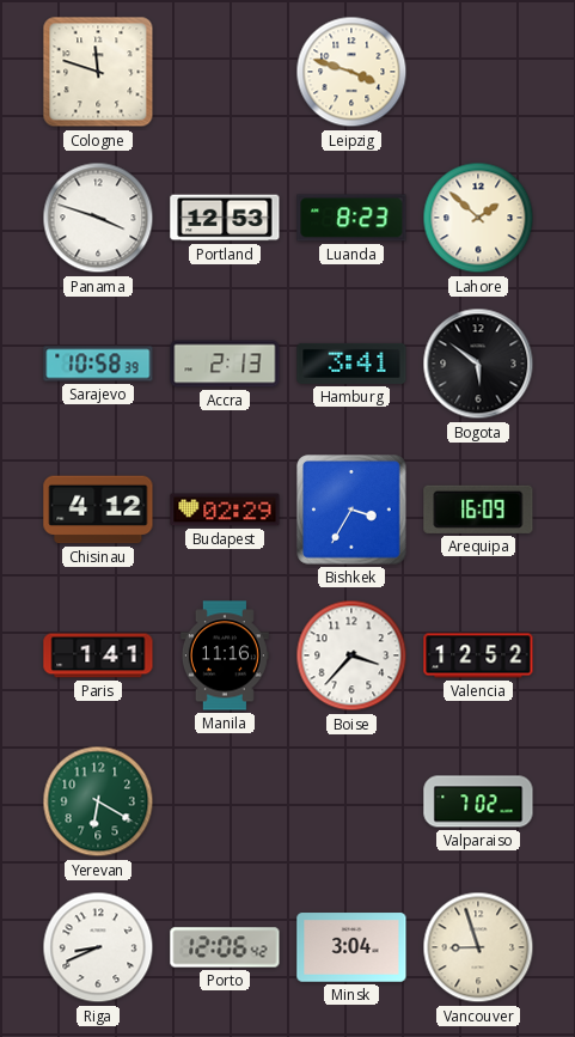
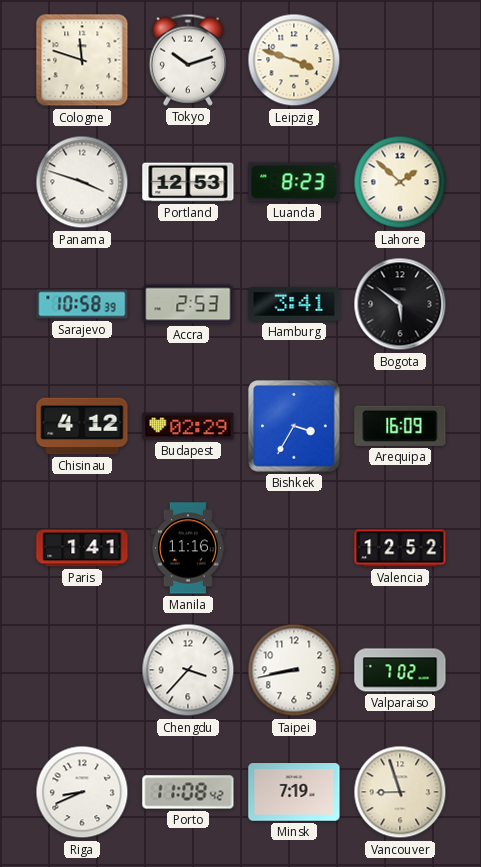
Tokyo: none -> 10:12
Accra: 2:13 -> 2:53
Boise: 3:37 -> none
Yerevan: 6:20 -> none
Chengdu: none -> 3:37
Taipei: none -> 8:43
Porto: 12:06 -> 11:08
Minsk: 3:04 -> 7:19
